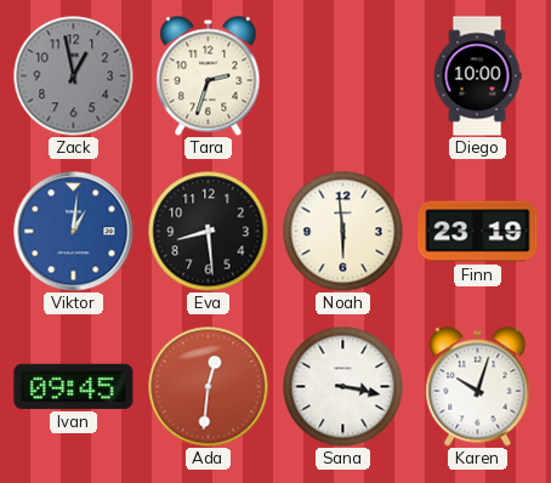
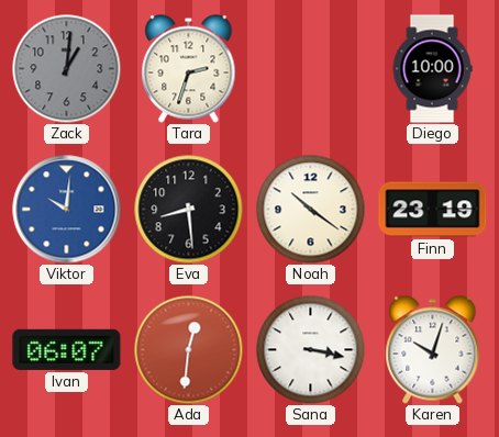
Zack: 12:58 -> 1:01
Viktor: 1:01 -> 10:01
Noah: 5:59 -> 10:21
Ivan: 09:45 -> 06:07
